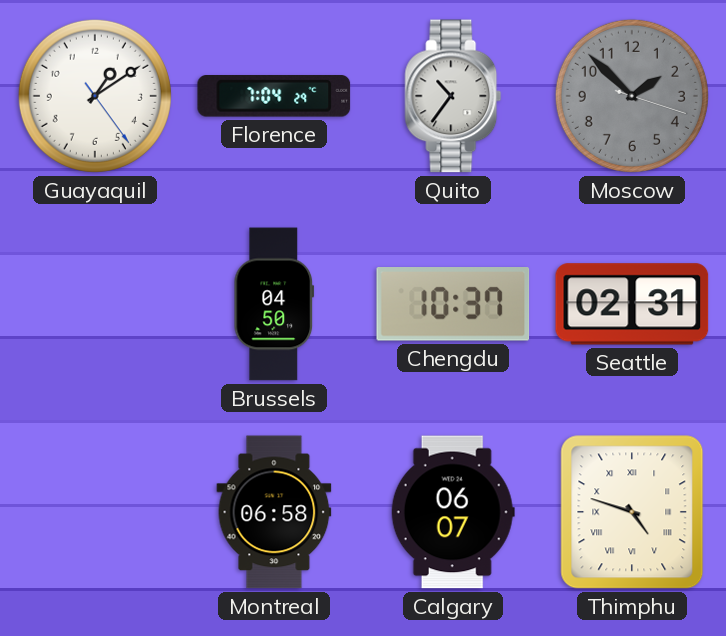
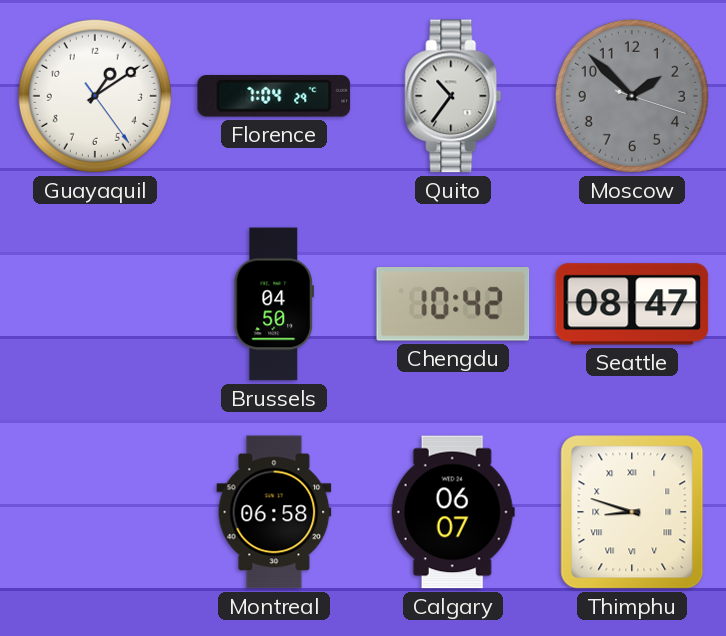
Chengdu: 10:37 -> 10:42
Seattle: 02:31 -> 08:47
Thimphu: 4:48 -> 8:48
